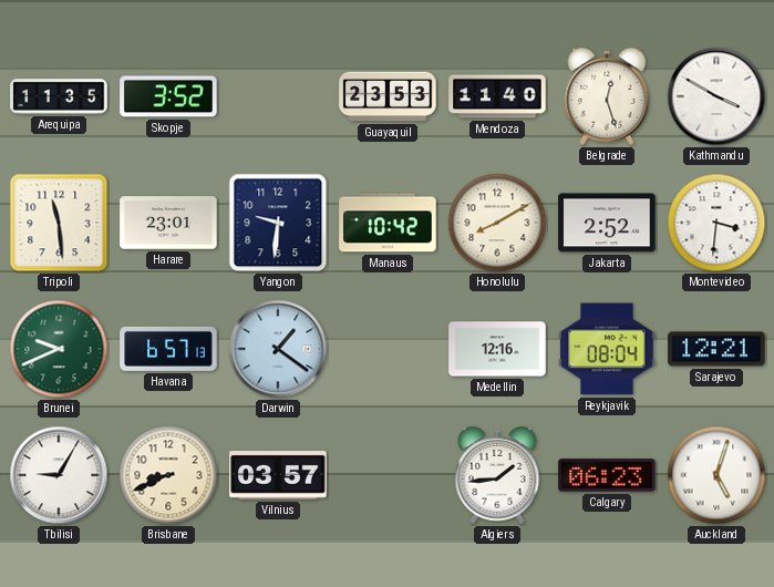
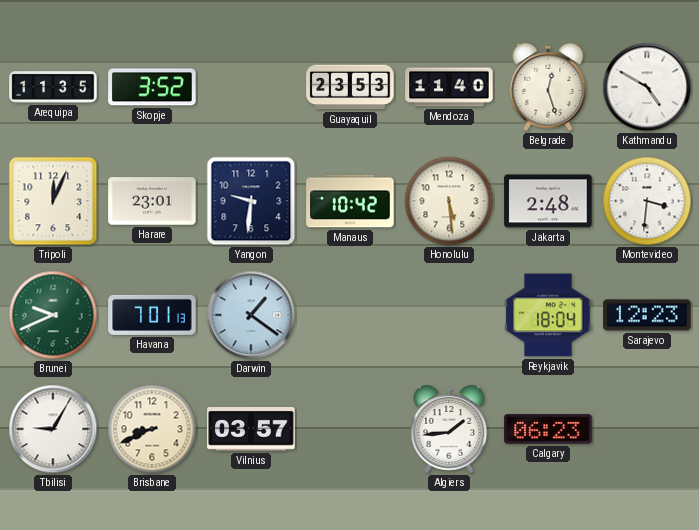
Kathmandu: 3:50 -> 4:50
Tripoli: 11:29 -> 12:04
Honolulu: 8:10 -> 5:29
Jakarta: 2:52 -> 2:48
Havana: 6:57 -> 7:01
Medellin: 12:16 -> none
Reykjavik: 08:04 -> 18:04
Sarajevo: 12:21 -> 12:23
Auckland: 5:03 -> none
